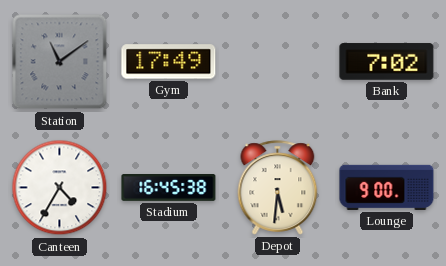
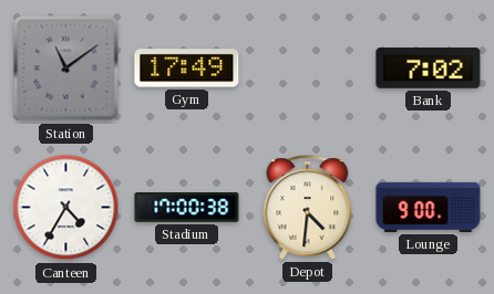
Stadium: 16:45 -> 17:00
Depot: 5:31 -> 4:31
